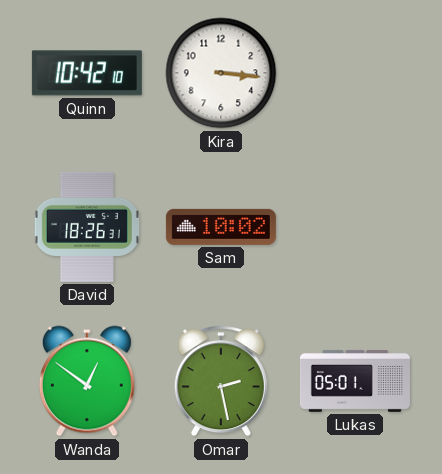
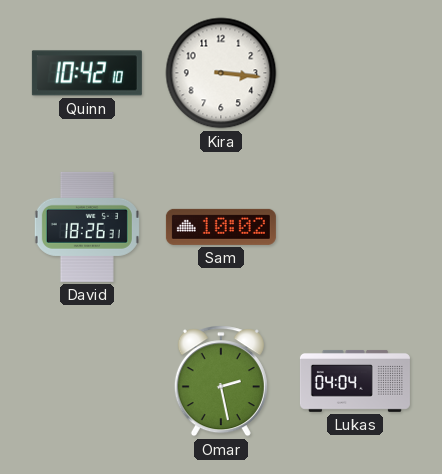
Wanda: 12:51 -> none
Lukas: 05:01 -> 04:04
